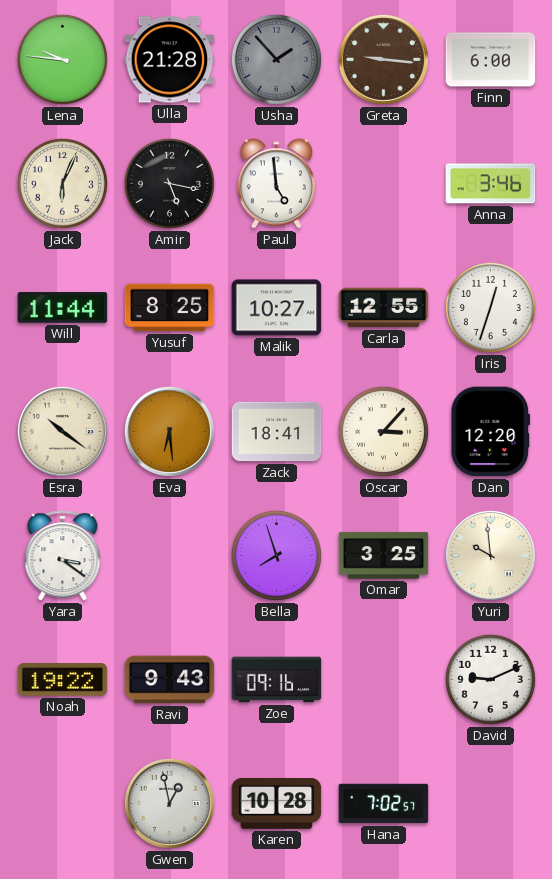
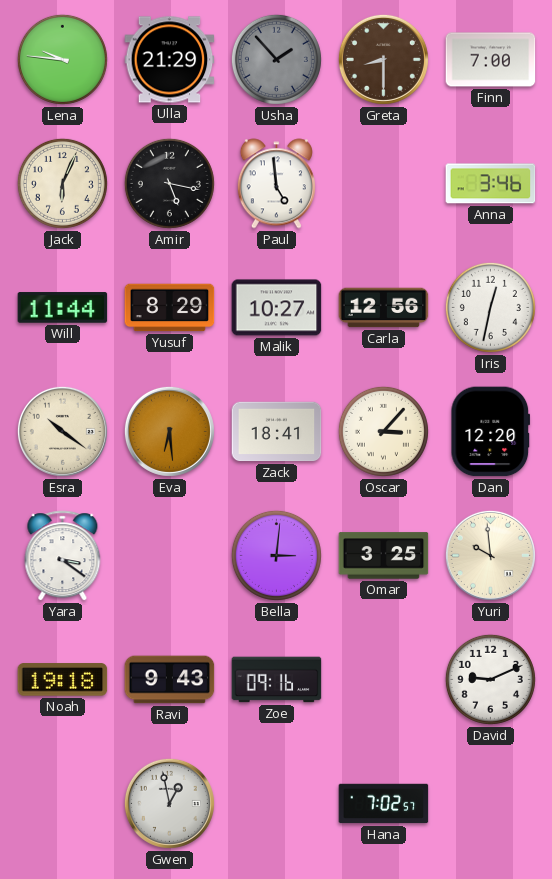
Ulla: 21:28 -> 21:29
Greta: 9:16 -> 8:30
Finn: 6:00 -> 7:00
Yusuf: 8:25 -> 8:29
Carla: 12:55 -> 12:56
Iris: 12:33 -> 12:32
Bella: 7:57 -> 3:01
Noah: 19:22 -> 19:18
Karen: 10:28 -> none
